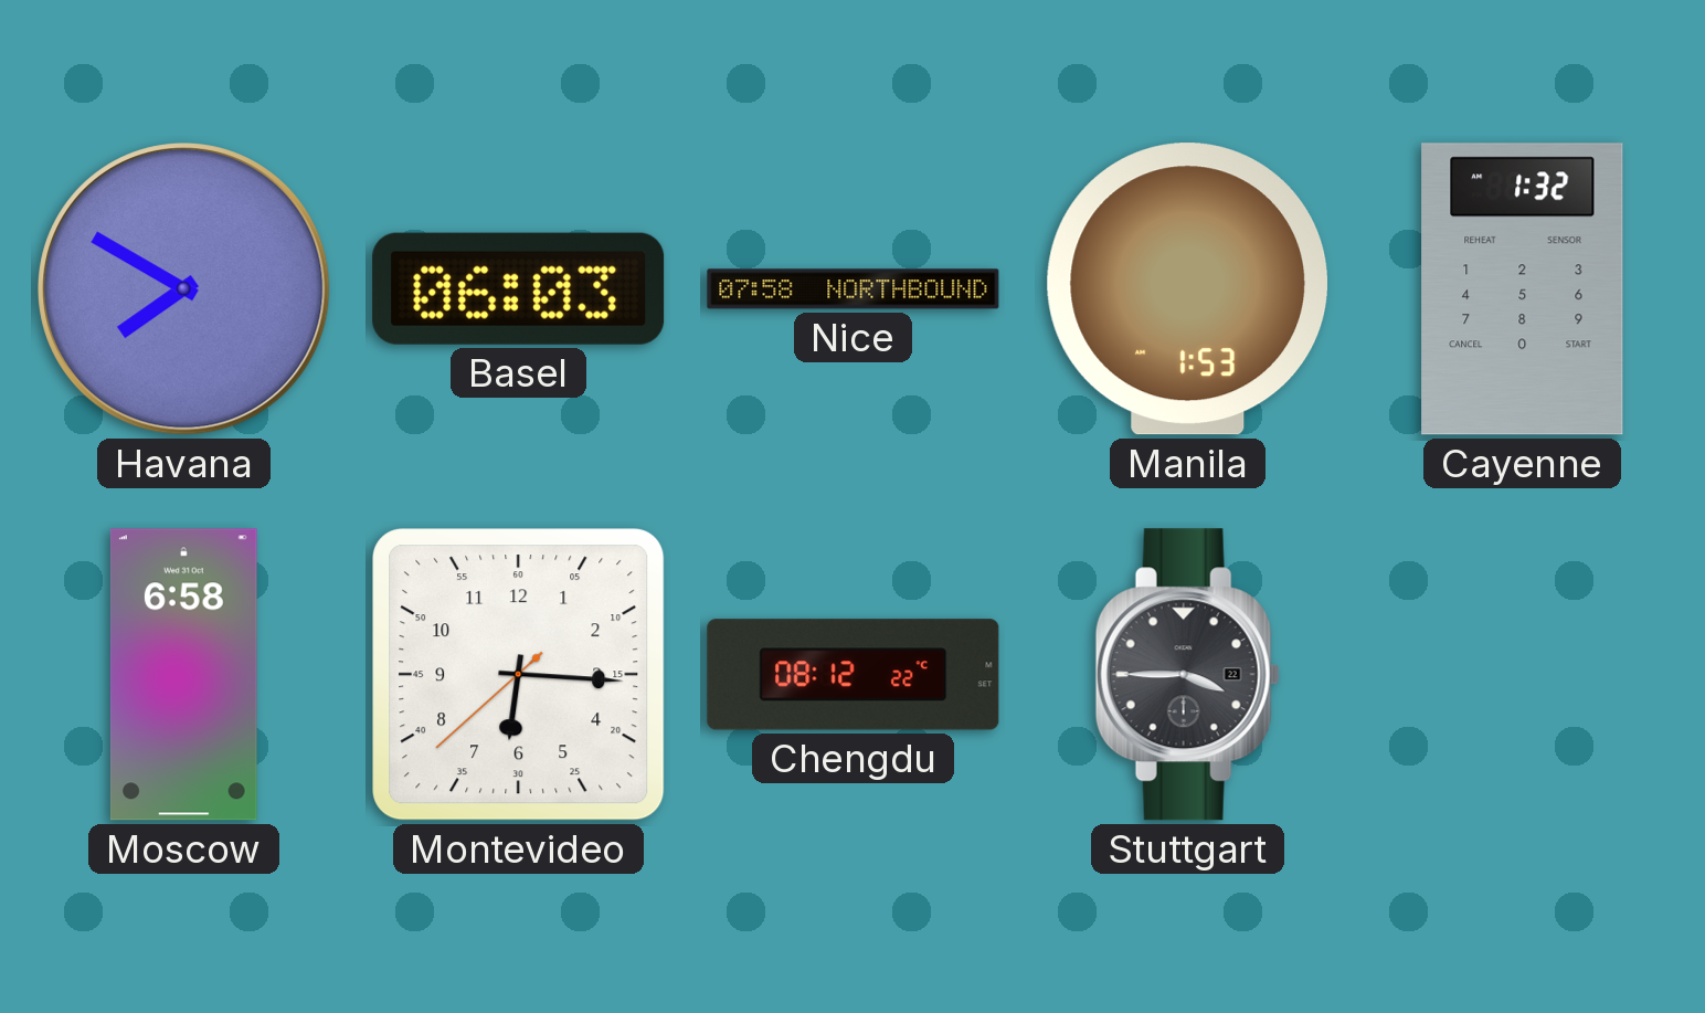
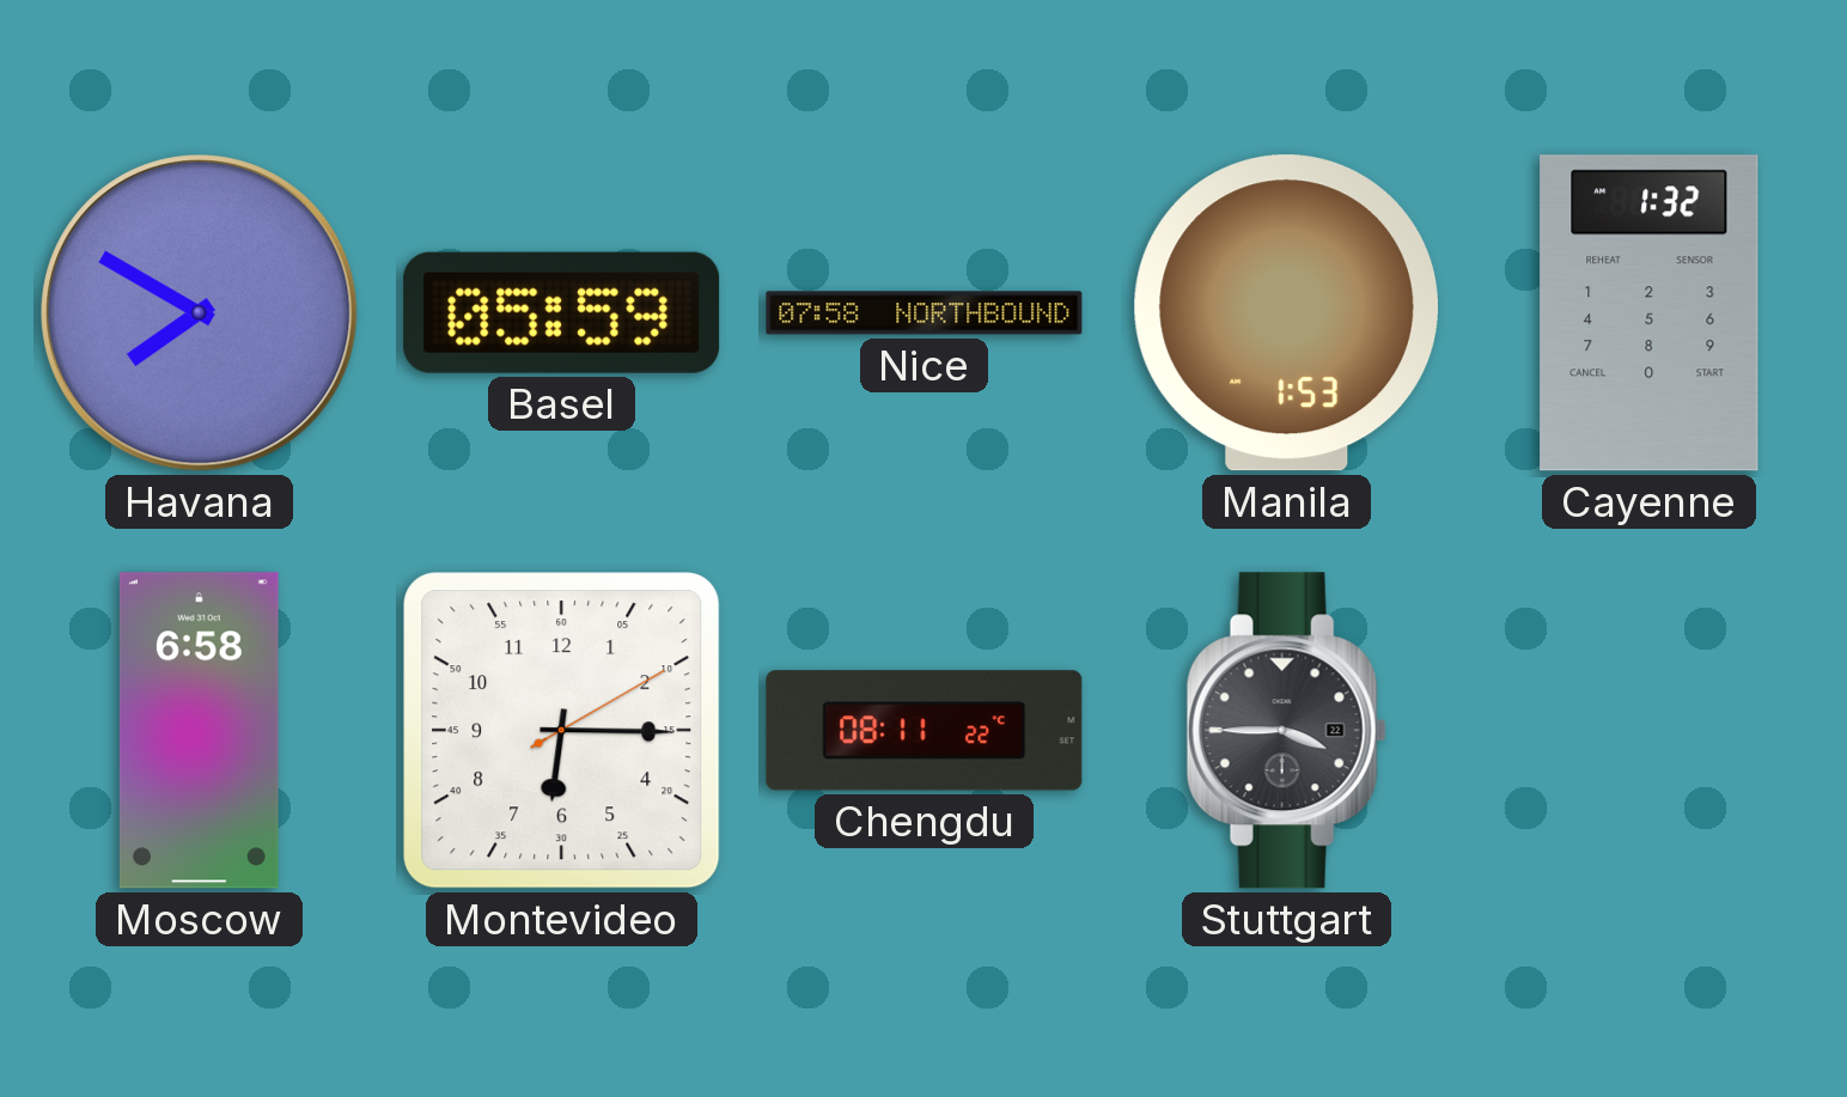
Basel: 06:03 -> 05:59
Montevideo: 6:15:38 -> 6:15:10
Chengdu: 08:12 -> 08:11
